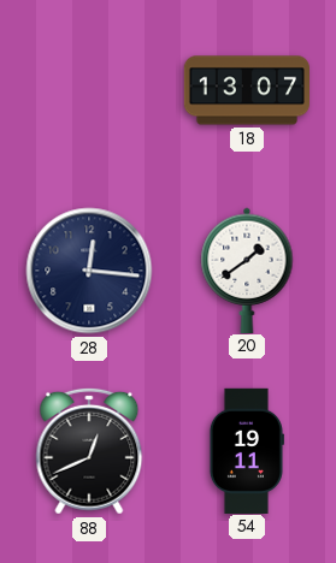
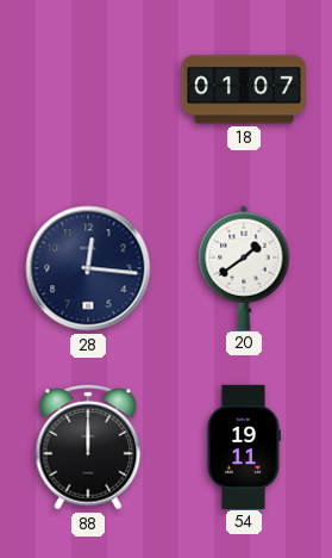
18: 13:07 -> 01:07
88: 12:41 -> 12:00
